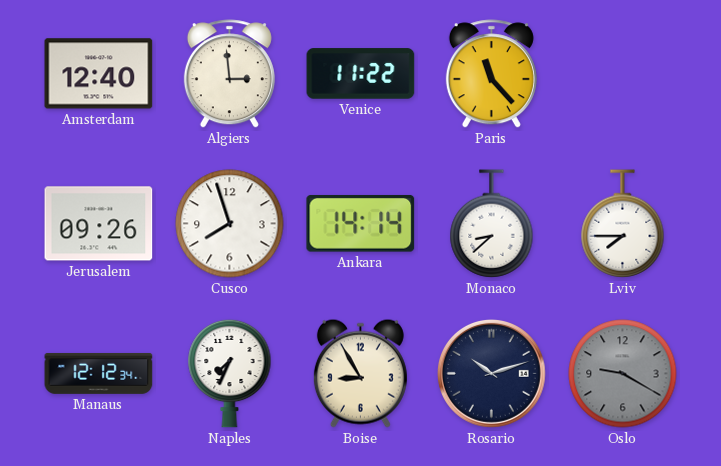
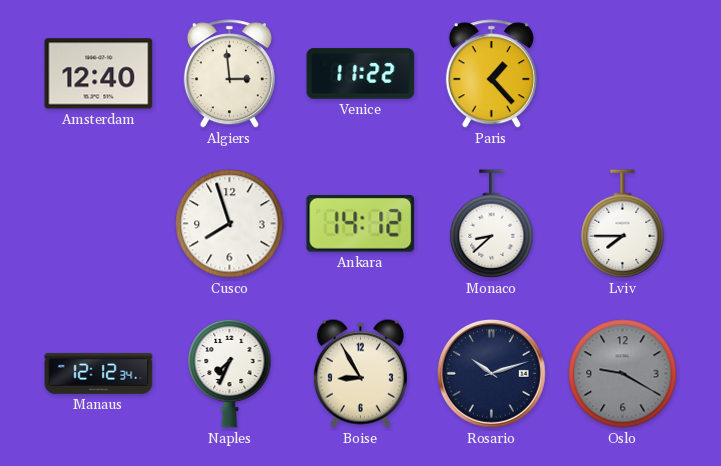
Paris: 11:23 -> 1:23
Jerusalem: 09:26 -> none
Ankara: 14:14 -> 14:12
